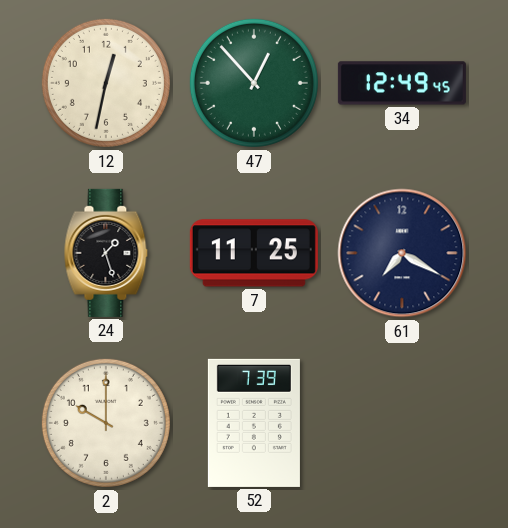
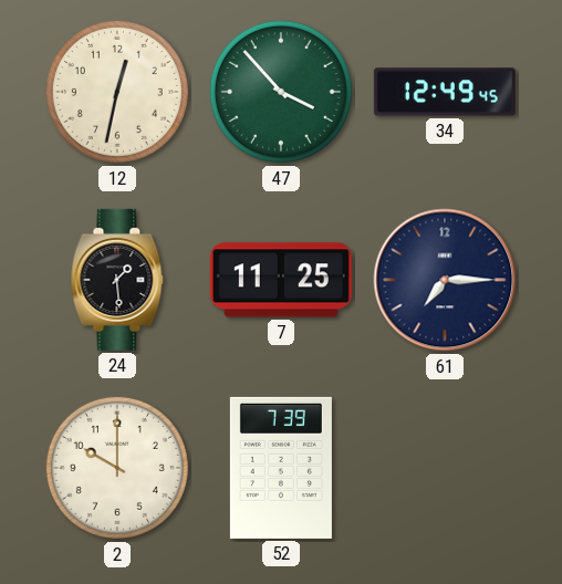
47: 12:53 -> 3:53
24: 1:27 -> 1:29
61: 7:20 -> 7:15
